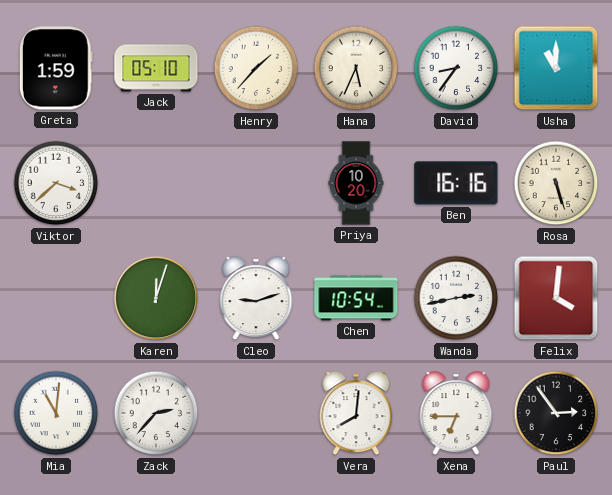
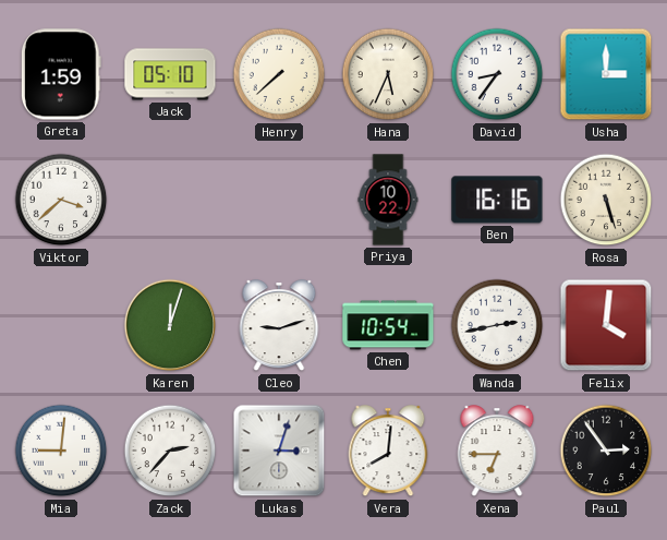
Henry: 1:37 -> 7:38
Usha: 11:00 -> 3:00
Priya: 10:20 -> 10:22
Mia: 11:01 -> 9:01
Lukas: none -> 3:03
